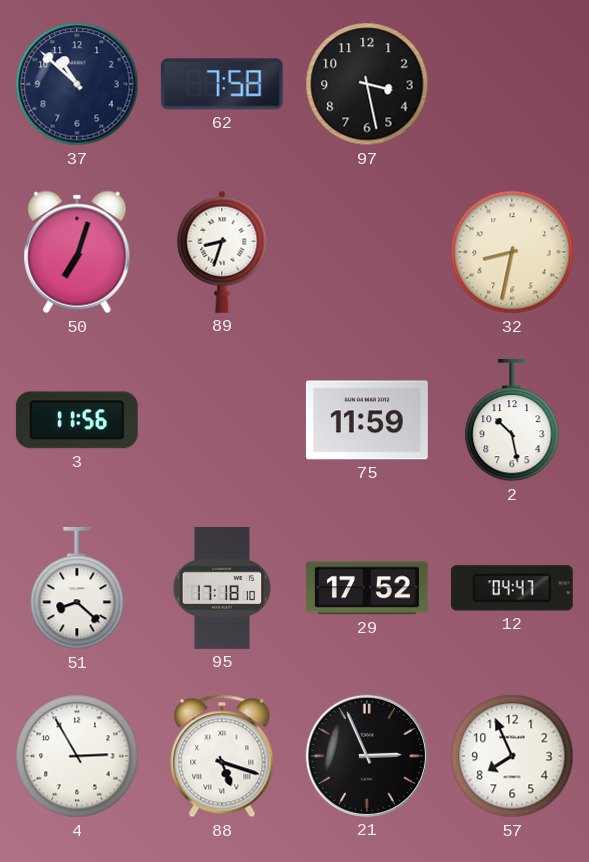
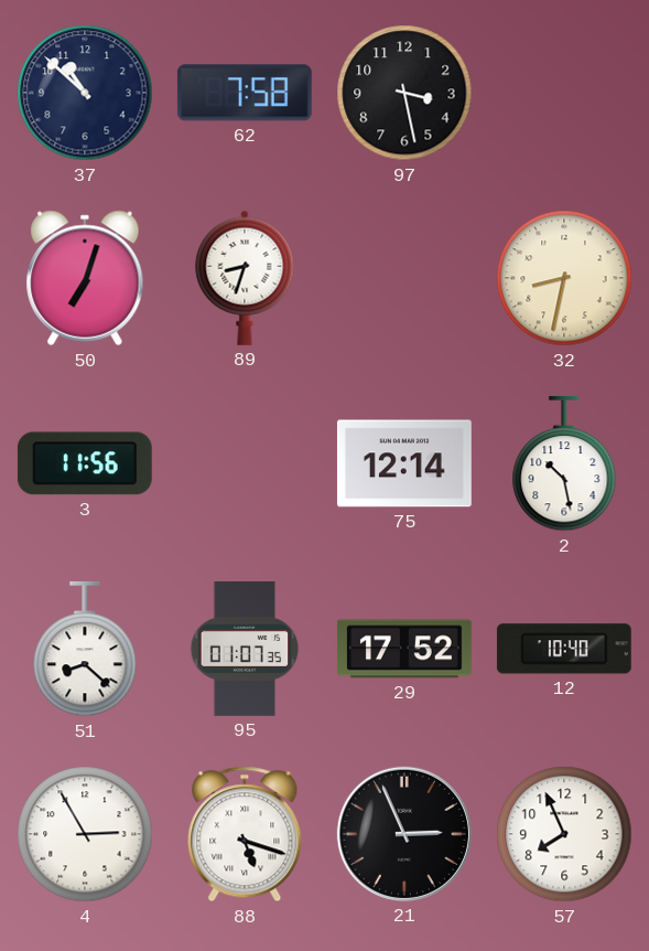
75: 11:59 -> 12:14
95: 17:18 -> 01:07
12: 04:47 -> 10:40
